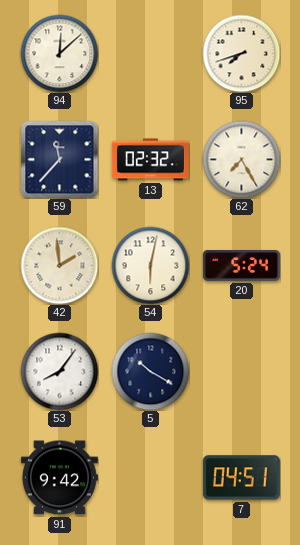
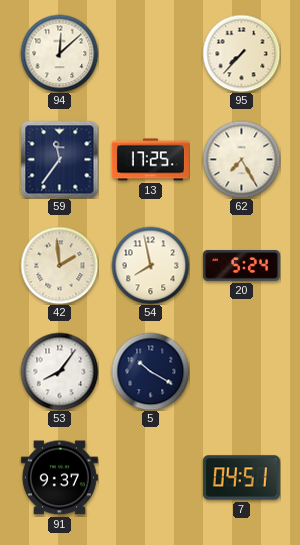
95: 7:42 -> 7:37
59: 11:37 -> 11:36
13: 02:32 -> 17:25
54: 6:02 -> 7:58
91: 9:42 -> 9:37
